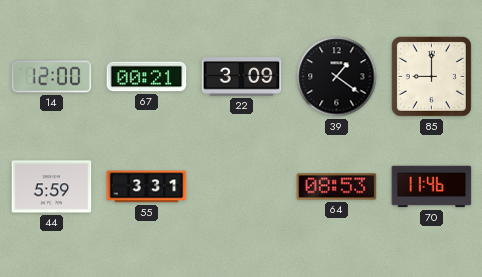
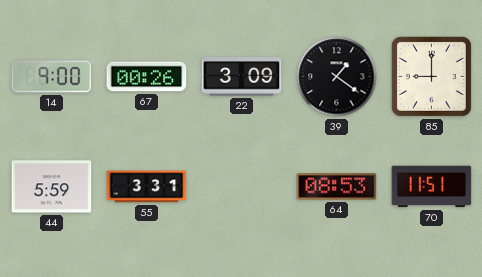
14: 12:00 -> 9:00
67: 00:21 -> 00:26
70: 11:46 -> 11:51
